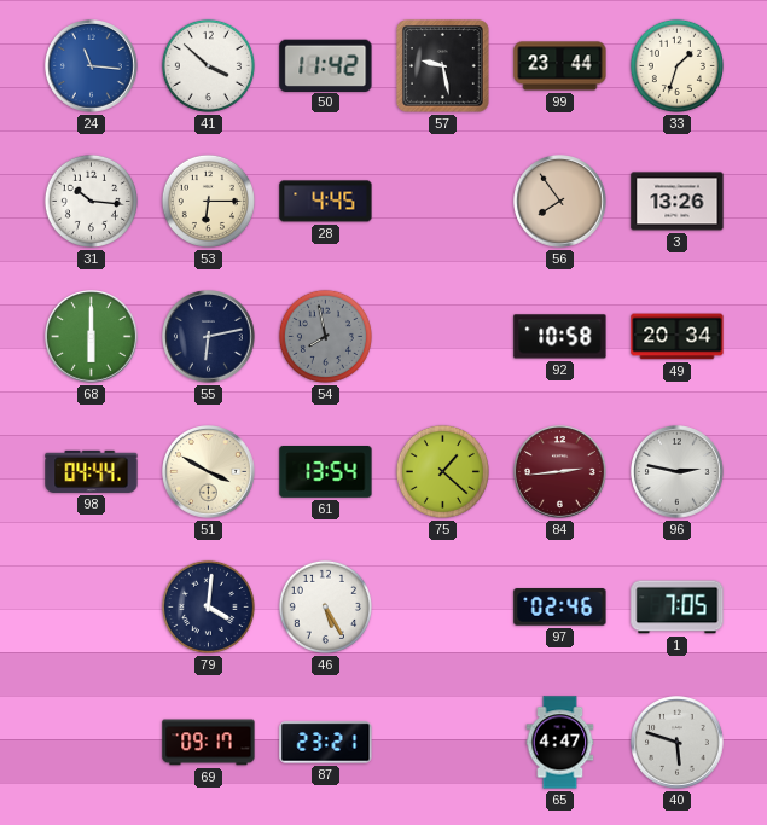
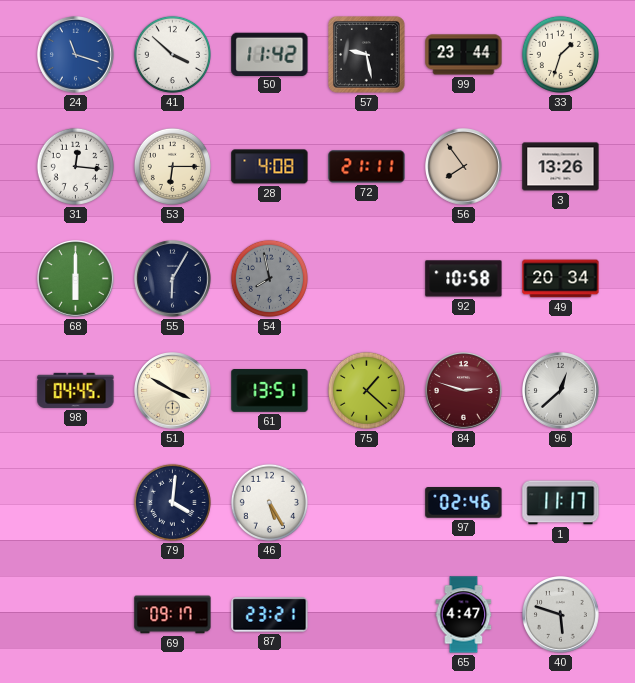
24: 11:16 -> 11:18
31: 10:16 -> 12:16
28: 4:45 -> 4:08
72: none -> 21:11
55: 6:13 -> 6:05
98: 04:44 -> 04:45
61: 13:54 -> 13:51
84: 2:44 -> 2:48
96: 2:47 -> 12:38
1: 7:05 -> 11:17
